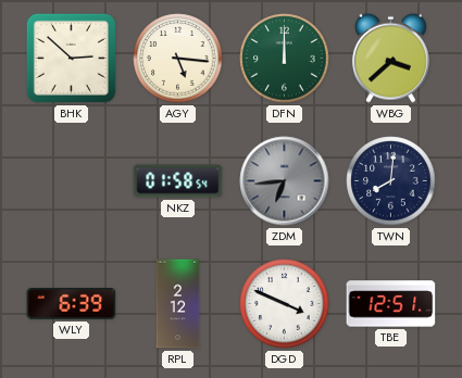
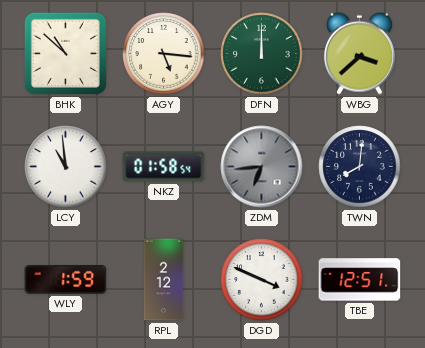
BHK: 2:52 -> 10:52
LCY: none -> 10:59
WLY: 6:39 -> 1:59
